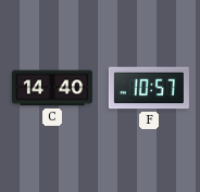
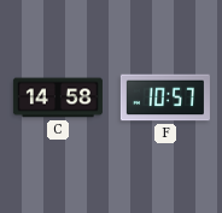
C: 14:40 -> 14:58
